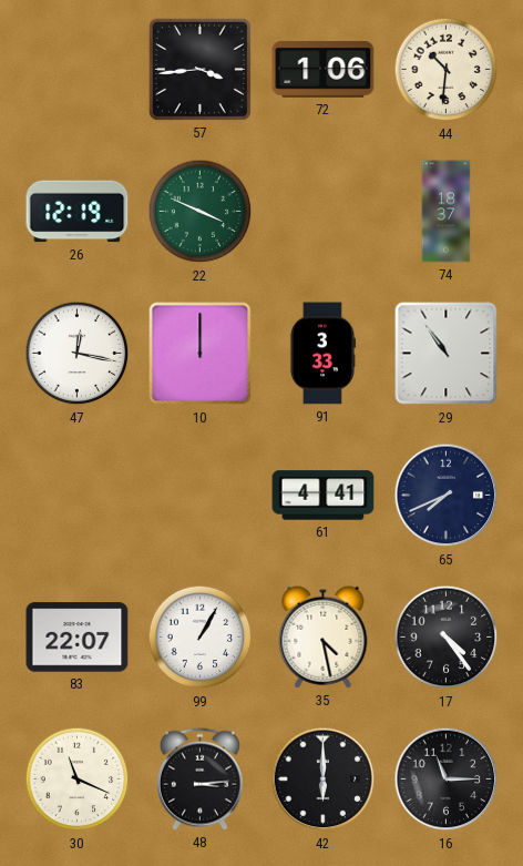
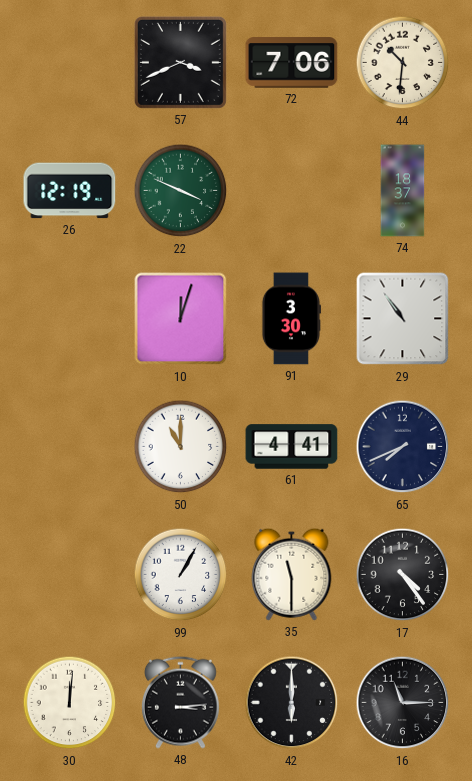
57: 3:44 -> 3:41
72: 1:06 -> 7:06
47: 12:17 -> none
10: 12:00 -> 12:03
91: 3:33 -> 3:30
50: none -> 11:00
83: 22:07 -> none
35: 4:28 -> 11:30
30: 11:19 -> 12:01
